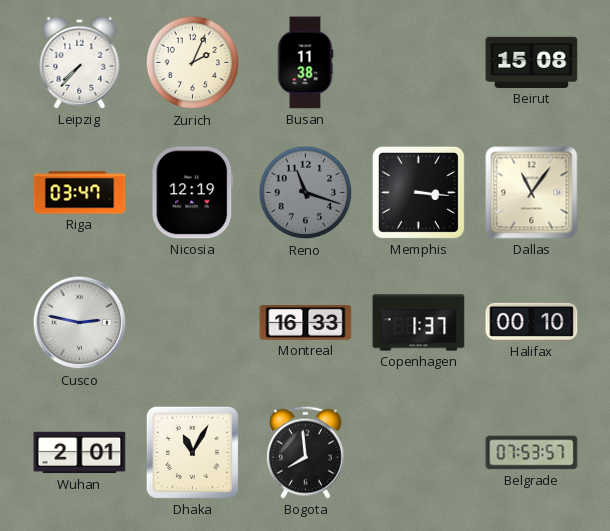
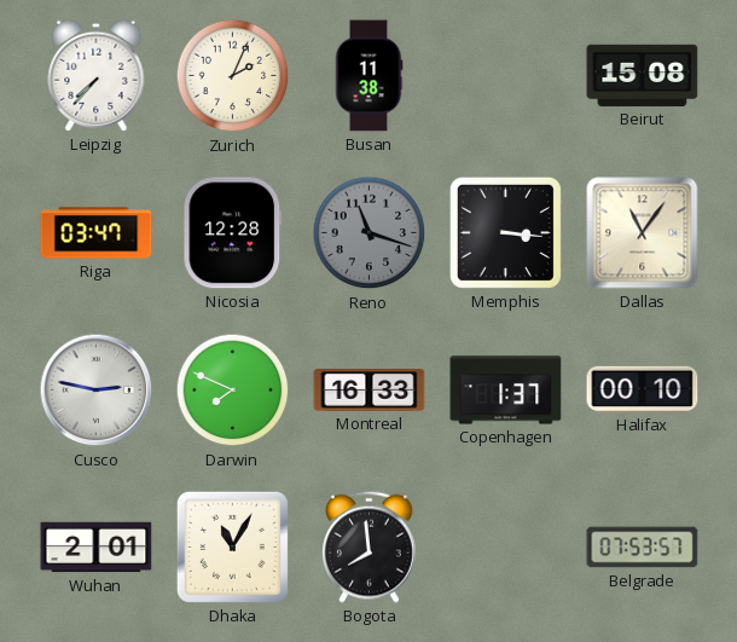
Nicosia: 12:19 -> 12:28
Darwin: none -> 7:49
